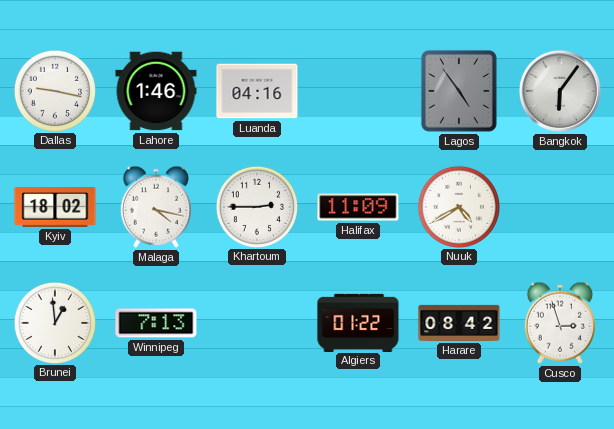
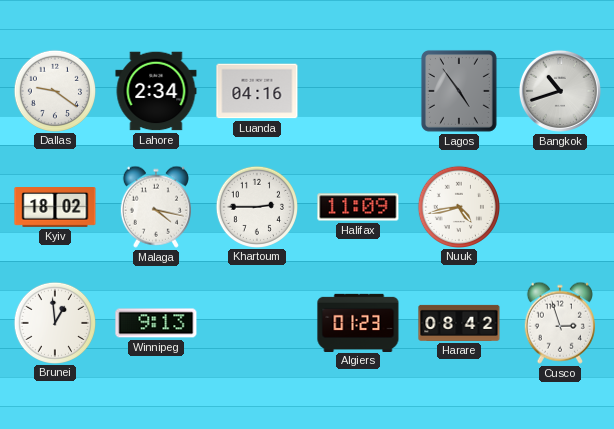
Dallas: 9:17 -> 9:21
Lahore: 1:46 -> 2:34
Bangkok: 6:06 -> 10:42
Nuuk: 4:40 -> 4:43
Winnipeg: 7:13 -> 9:13
Algiers: 01:22 -> 01:23
